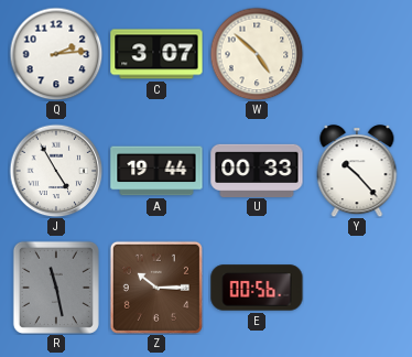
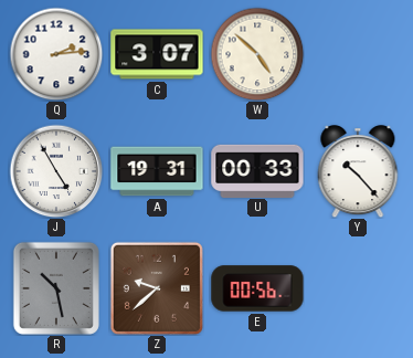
A: 19:44 -> 19:31
R: 11:28 -> 10:28
Z: 10:15 -> 9:38
